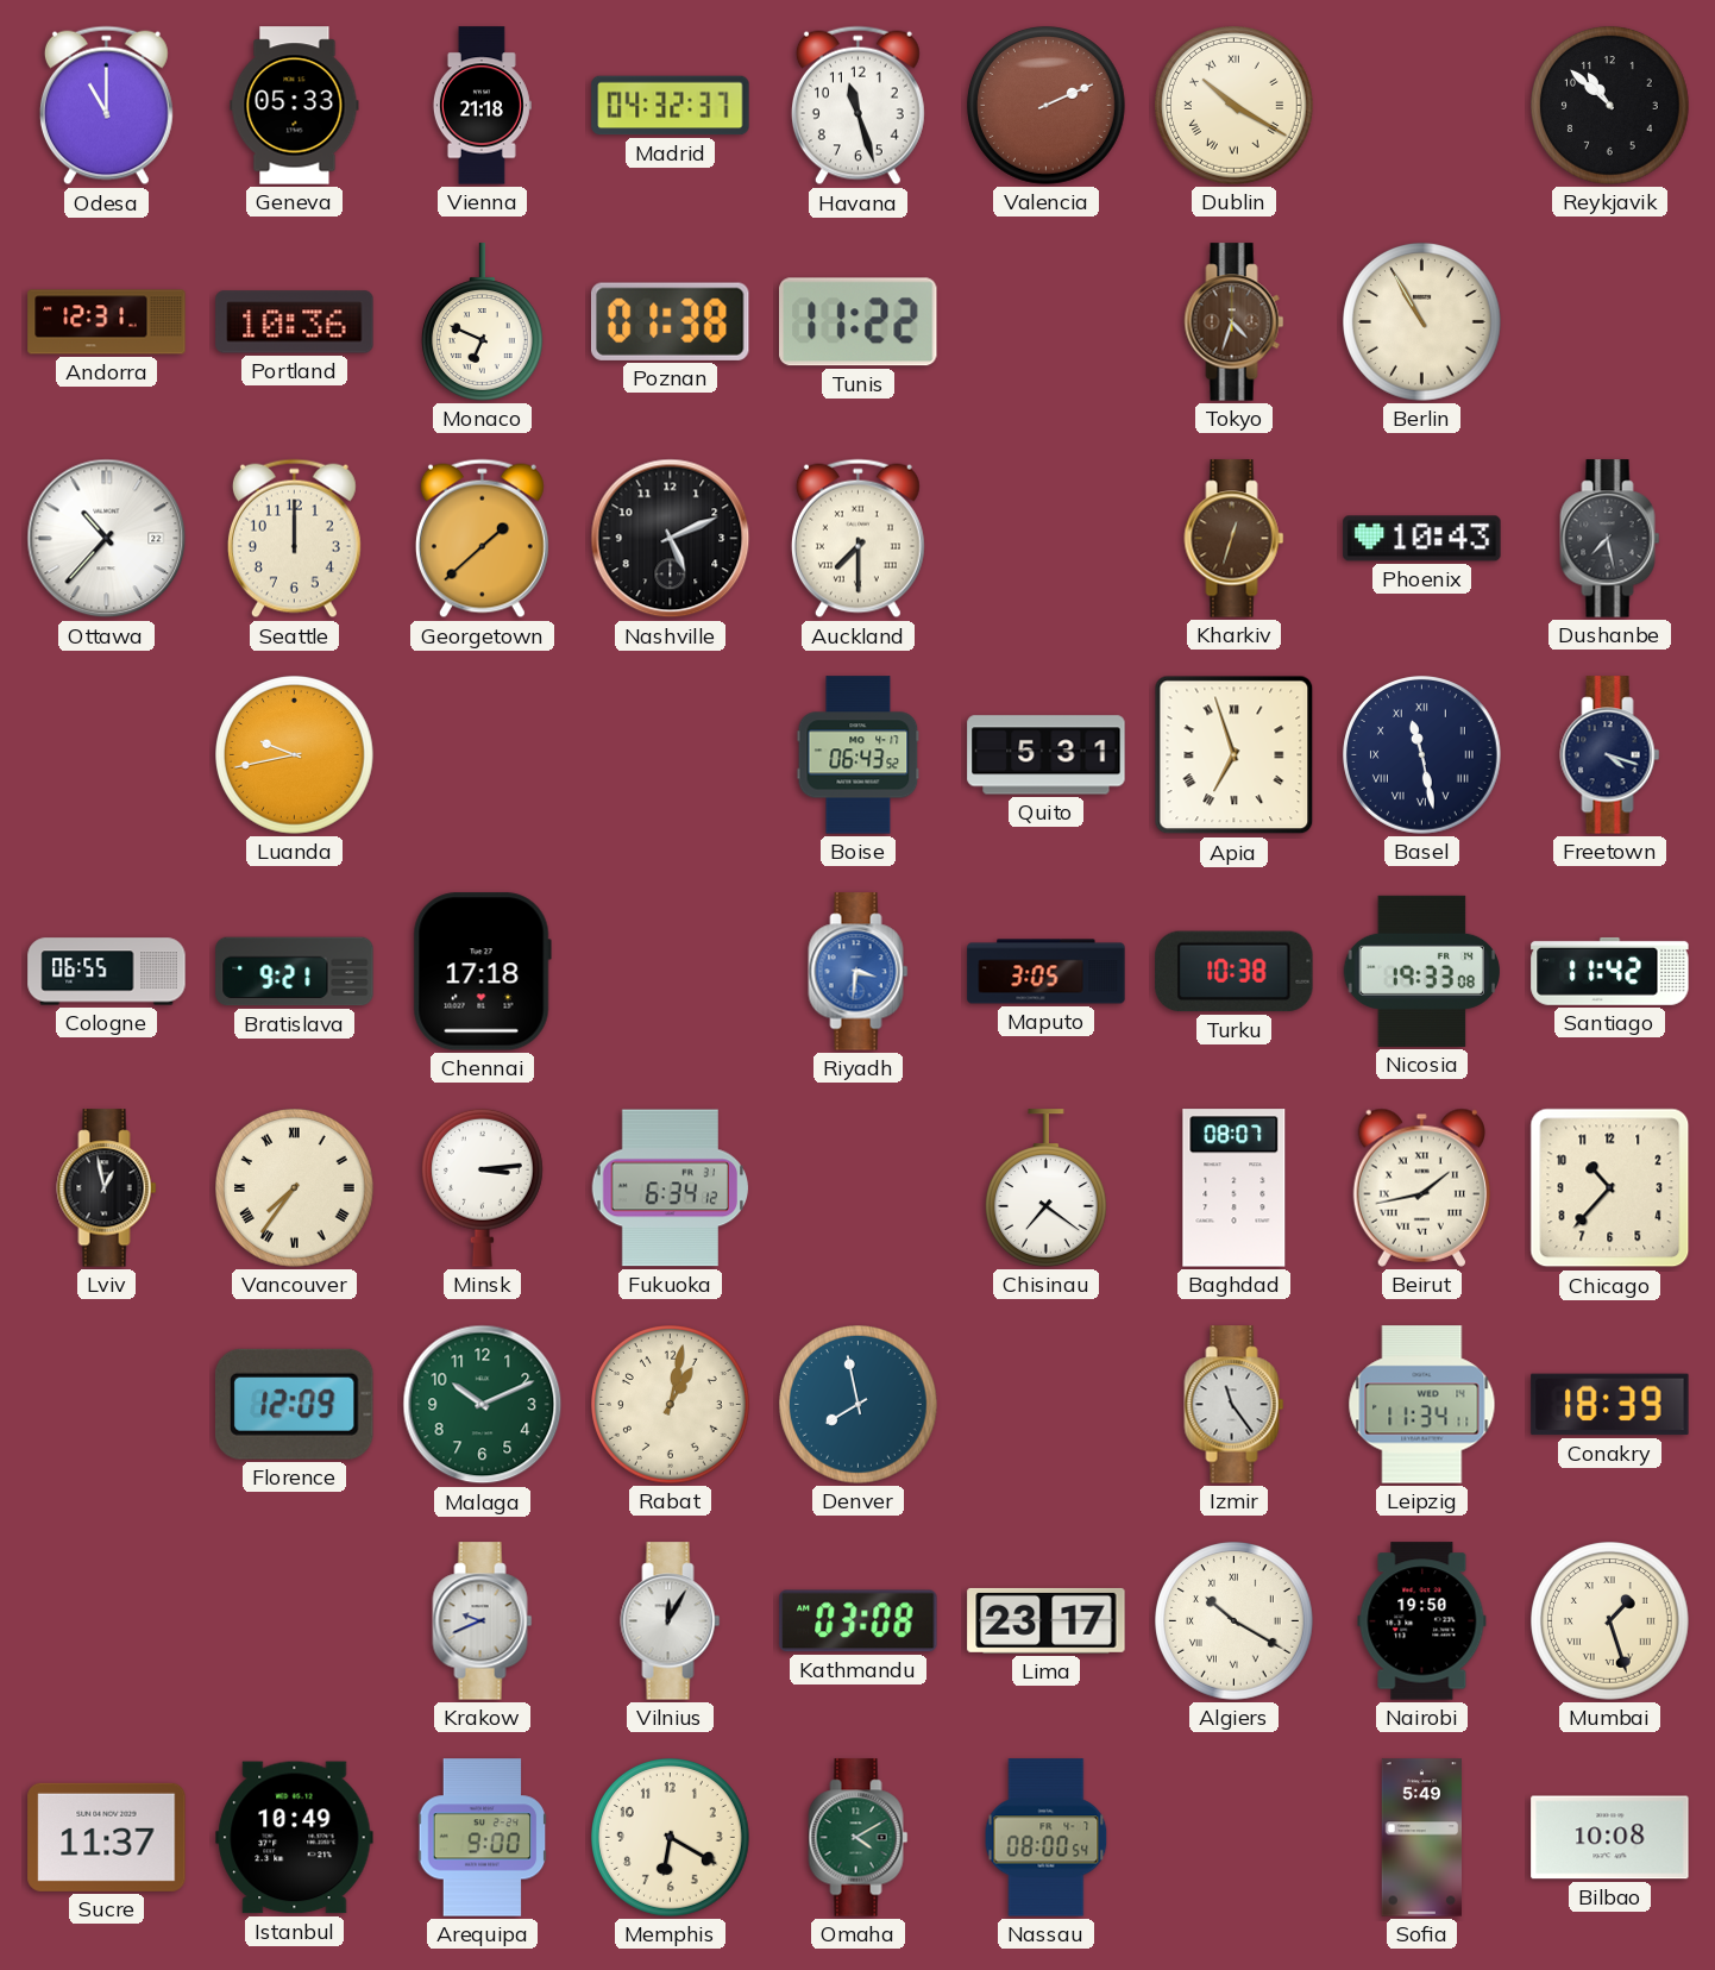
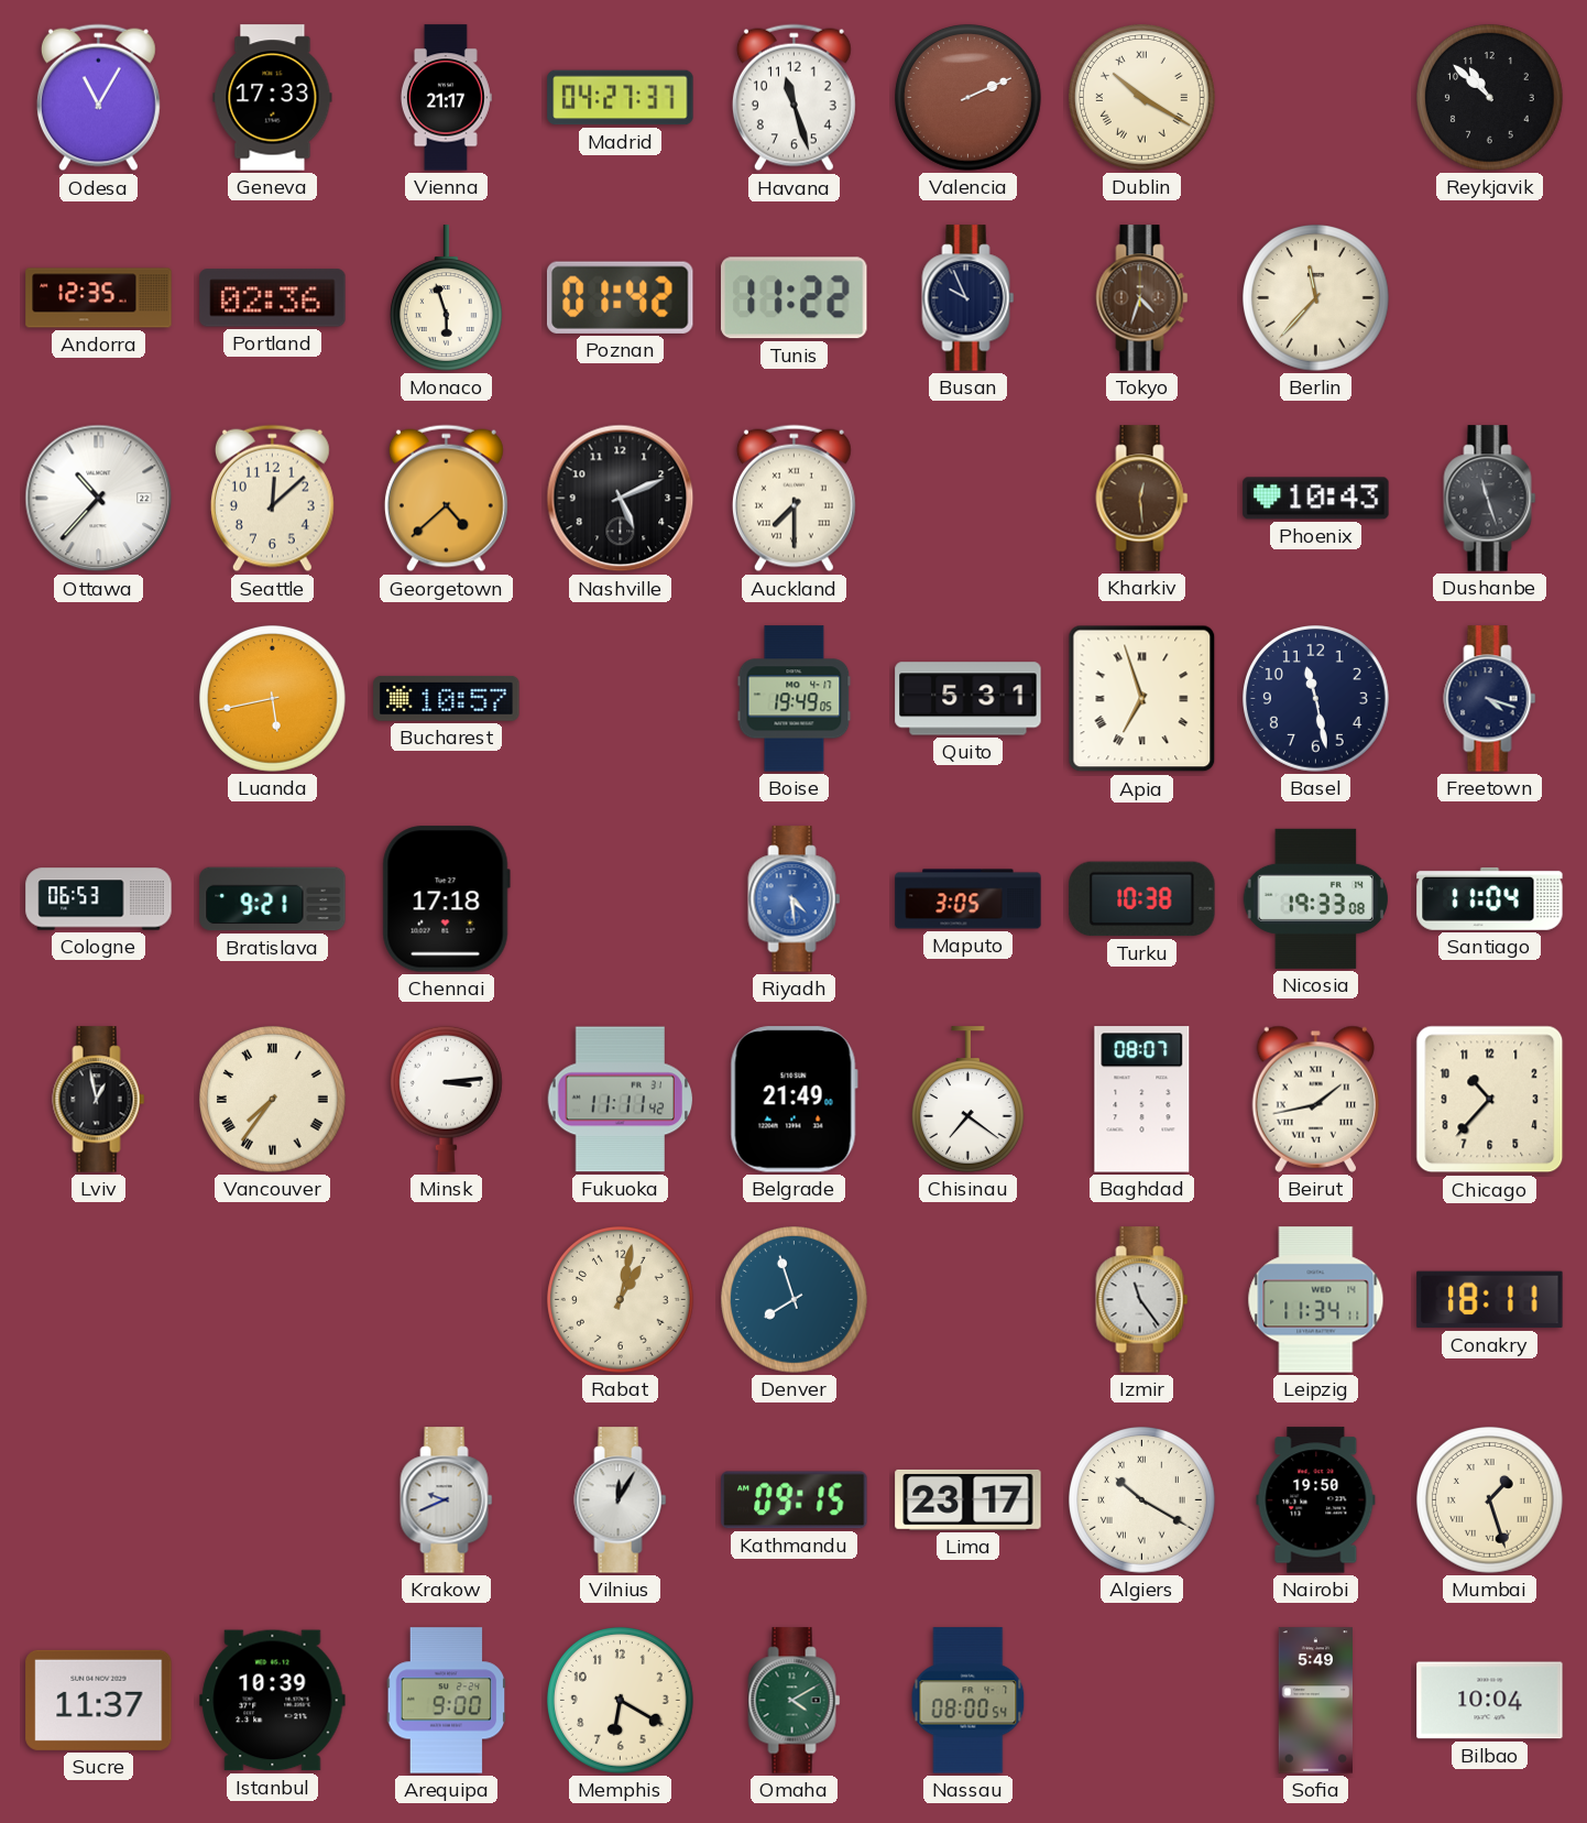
Odesa: 11:00 -> 11:05
Geneva: 05:33 -> 17:33
Vienna: 21:18 -> 21:17
Madrid: 04:32 -> 04:27
Andorra: 12:31 -> 12:35
Portland: 10:36 -> 02:36
Monaco: 6:49 -> 5:57
Poznan: 01:38 -> 01:42
Busan: none -> 9:56
Berlin: 10:55 -> 11:37
Seattle: 12:00 -> 12:08
Georgetown: 1:38 -> 4:38
Kharkiv: 12:33 -> 12:29
Dushanbe: 7:28 -> 11:27
Luanda: 9:43 -> 5:43
Bucharest: none -> 10:57
Boise: 06:43 -> 19:49
Basel numerals: Roman -> Arabic
Cologne: 06:55 -> 06:53
Riyadh: 3:31 -> 4:29
Santiago: 11:42 -> 11:04
Fukuoka: 6:34 -> 11:11
Belgrade: none -> 21:49
Florence: 12:09 -> none
Malaga: 10:11 -> none
Denver: 7:58 -> 7:57
Conakry: 18:39 -> 18:11
Kathmandu: 03:08 -> 09:15
Istanbul: 10:49 -> 10:39
Bilbao: 10:08 -> 10:04
